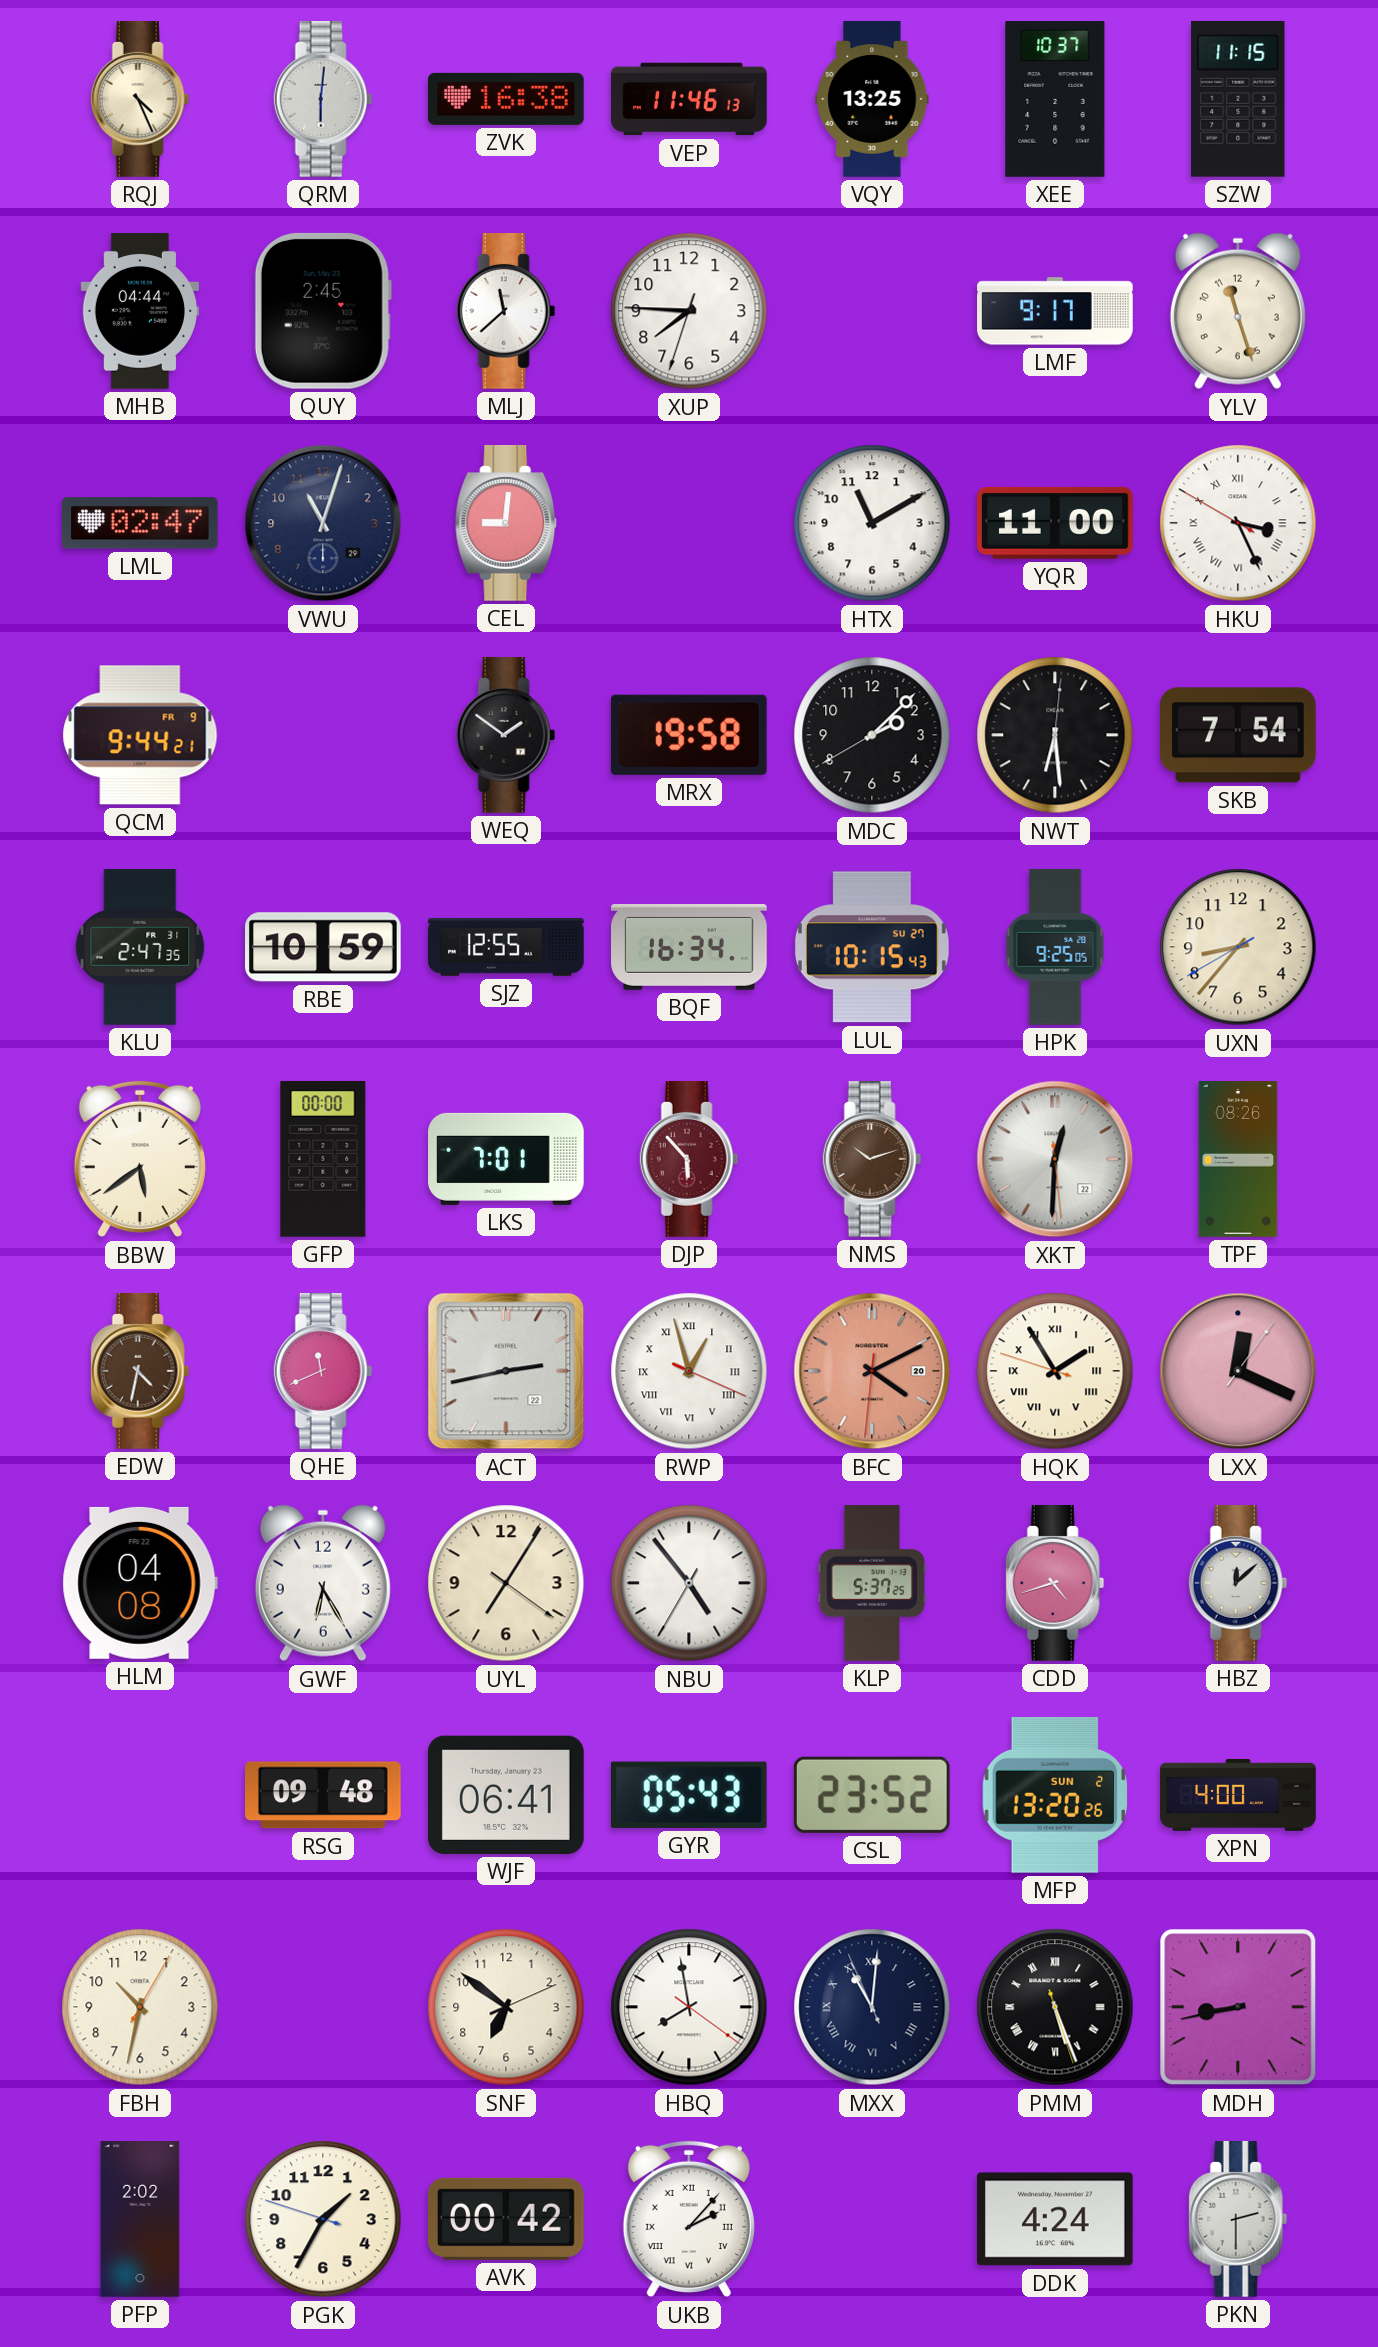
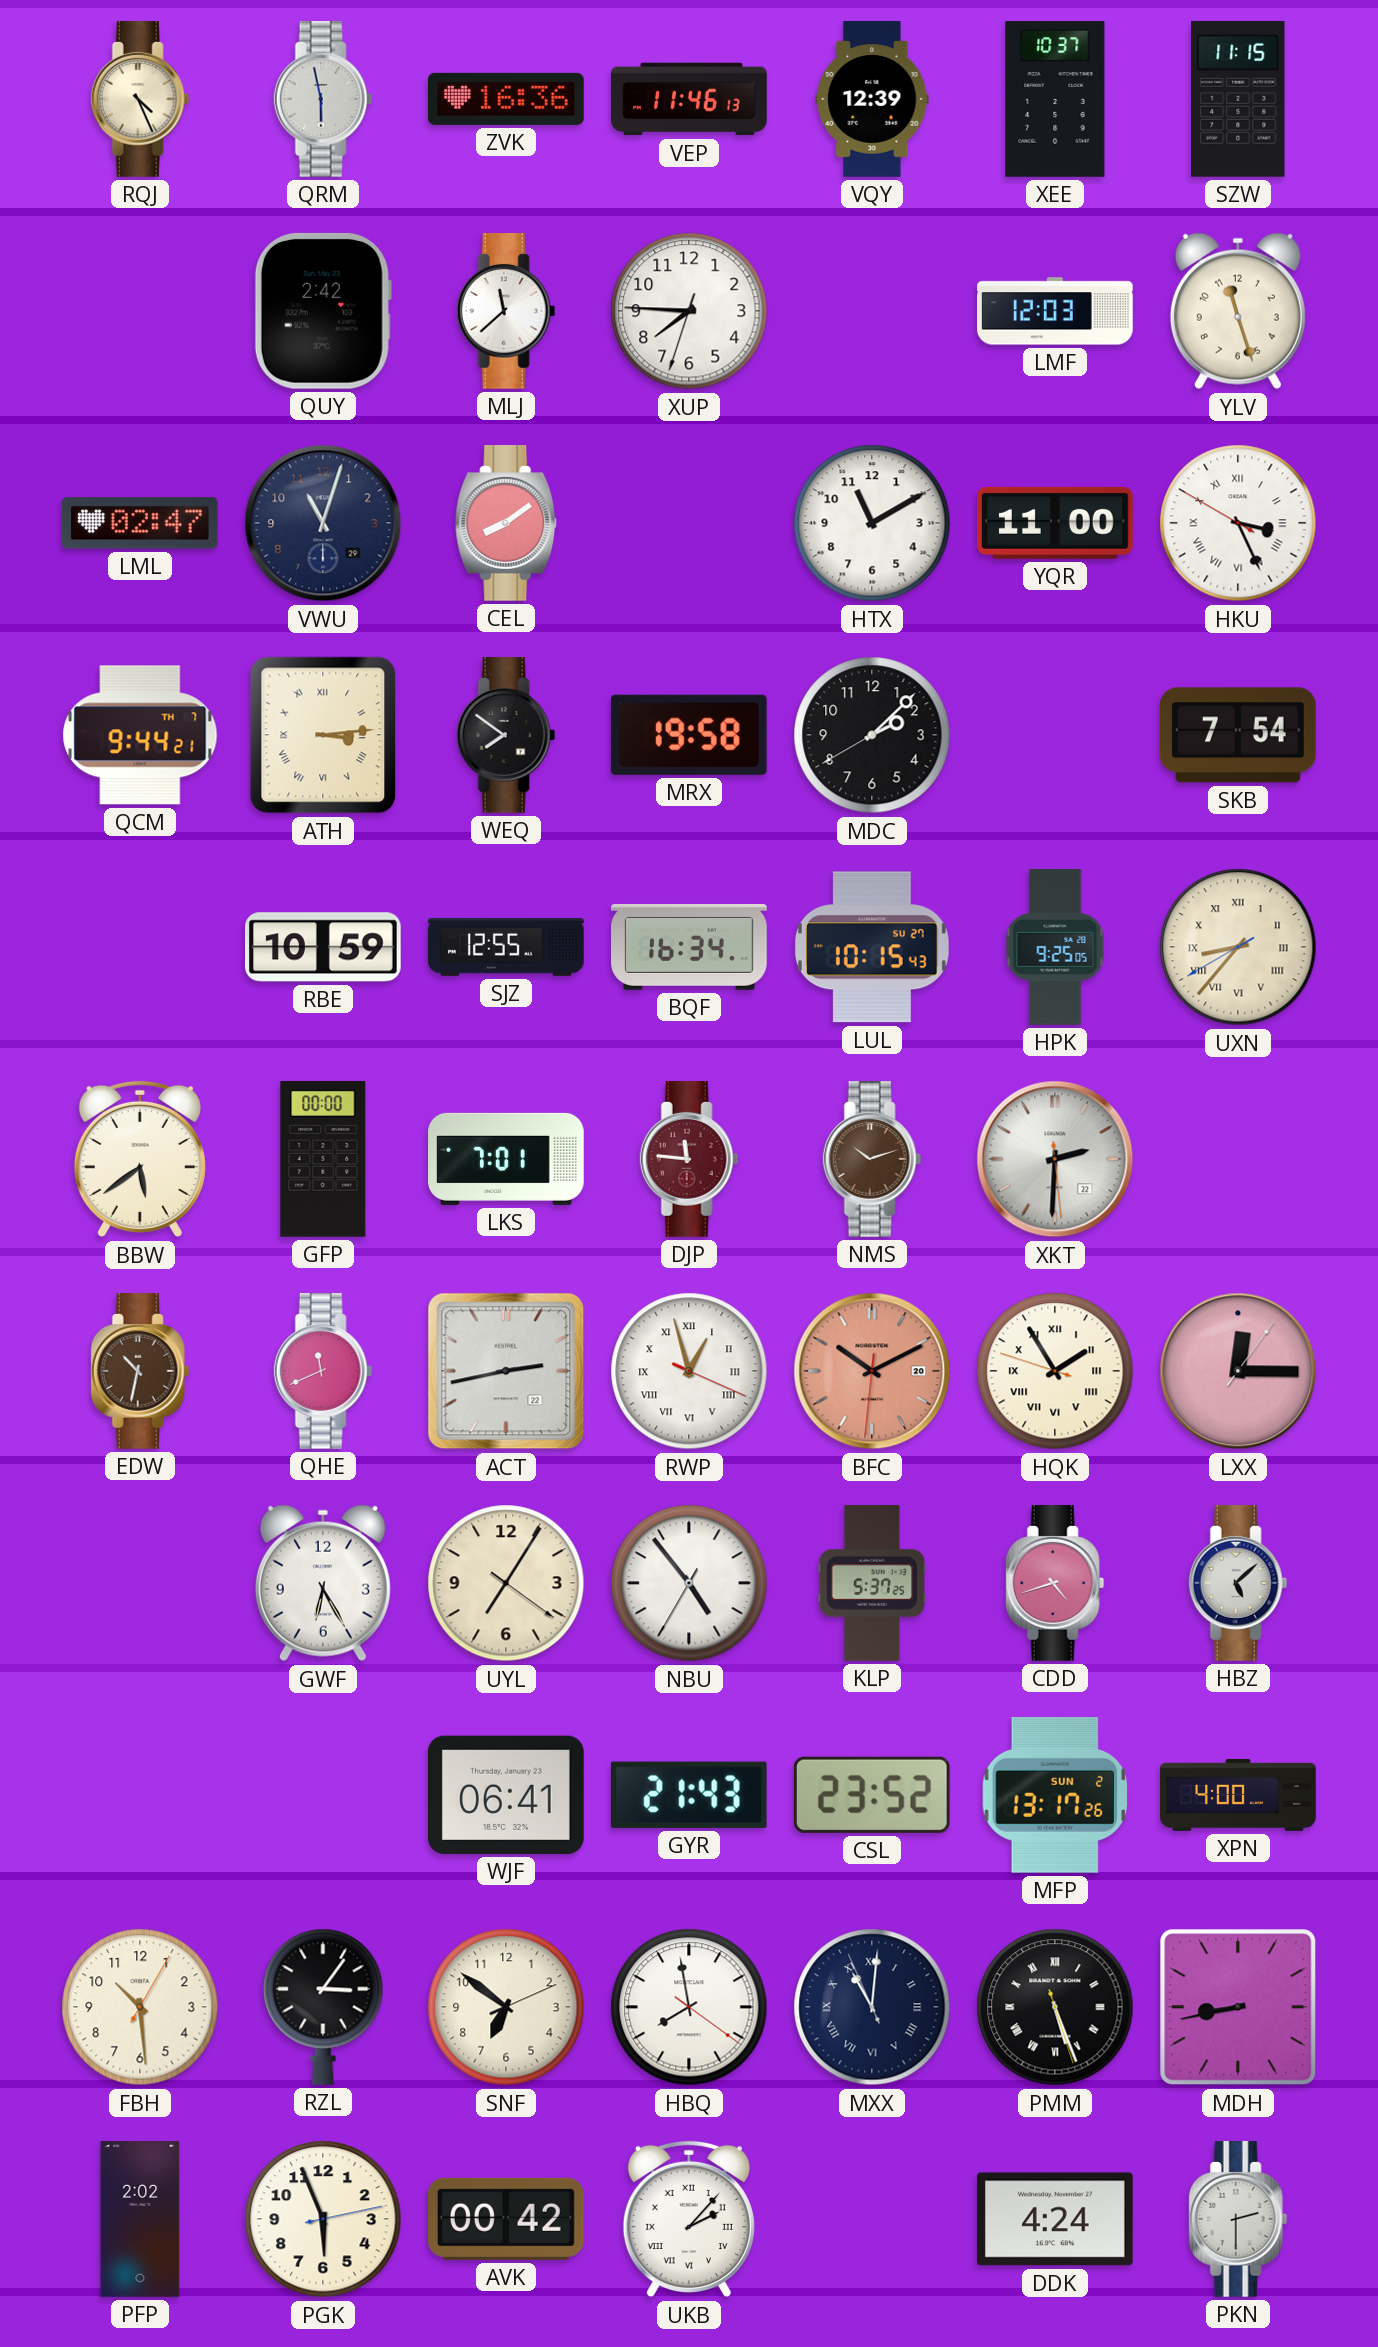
QRM: 6:01 -> 5:58
ZVK: 16:38 -> 16:36
VQY: 13:25 -> 12:39
MHB: 04:44 -> none
QUY: 2:45 -> 2:42
LMF: 9:17 -> 12:03
CEL: 9:01 -> 8:09
QCM date: FR 9 -> TH 7
ATH: none -> 3:14
WEQ: 1:51 -> 7:51
NWT: 6:29 -> none
KLU: 2:47 -> none
UXN numerals: Arabic -> Roman
DJP: 5:53 -> 11:46
XKT: 12:30 -> 2:30
TPF: 08:26 -> none
EDW: 4:32 -> 10:32
BFC: 4:10 -> 10:10
LXX: 12:19 -> 12:15
HLM: 04:08 -> none
HBZ: 12:08 -> 5:08
RSG: 09:48 -> none
GYR: 05:43 -> 21:43
MFP: 13:20 -> 13:17
FBH: 10:32 -> 10:29
RZL: none -> 3:06
PGK: 1:34 -> 5:56
